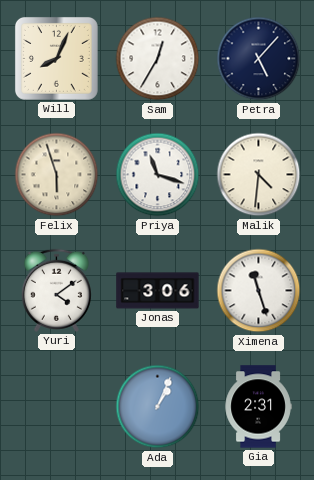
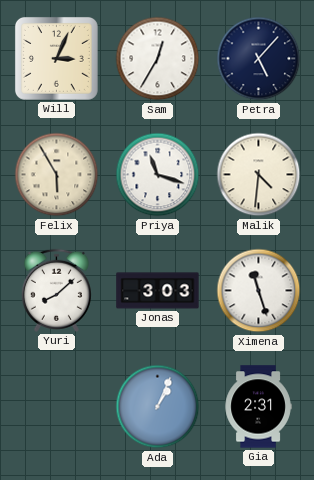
Will: 8:04 -> 3:04
Felix: 5:57 -> 5:55
Yuri: 4:09 -> 8:08
Jonas: 3:06 -> 3:03
